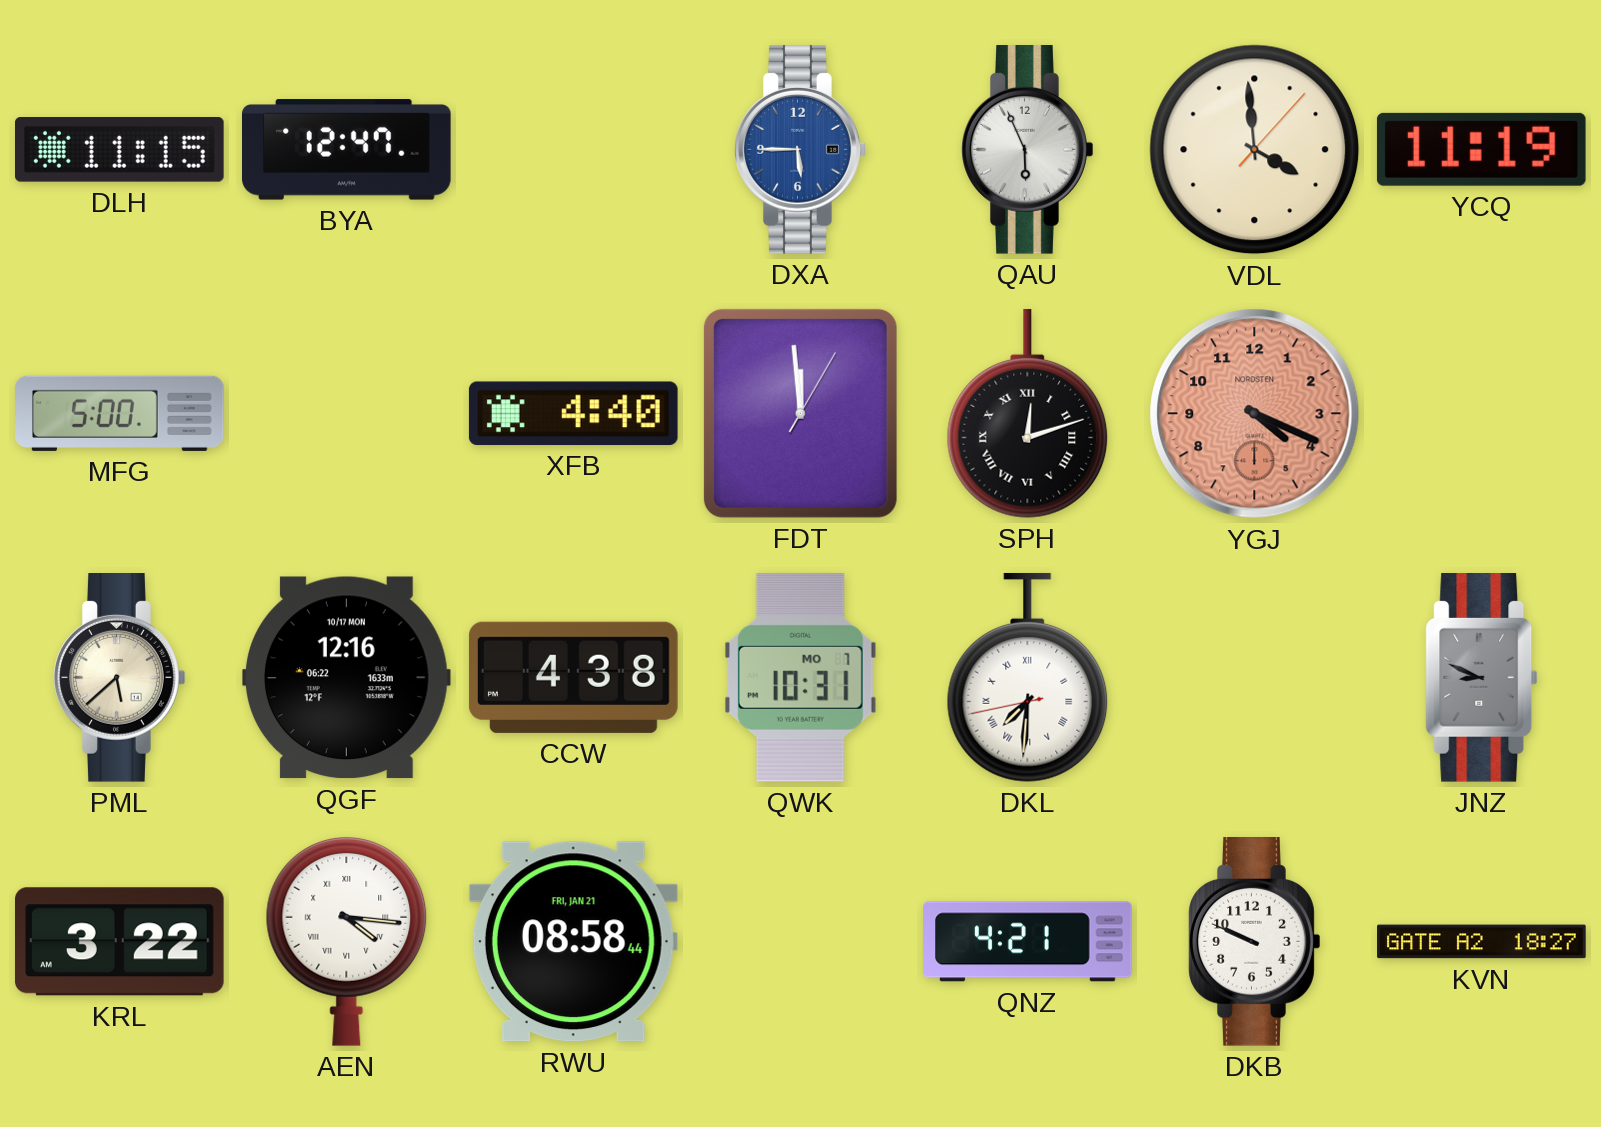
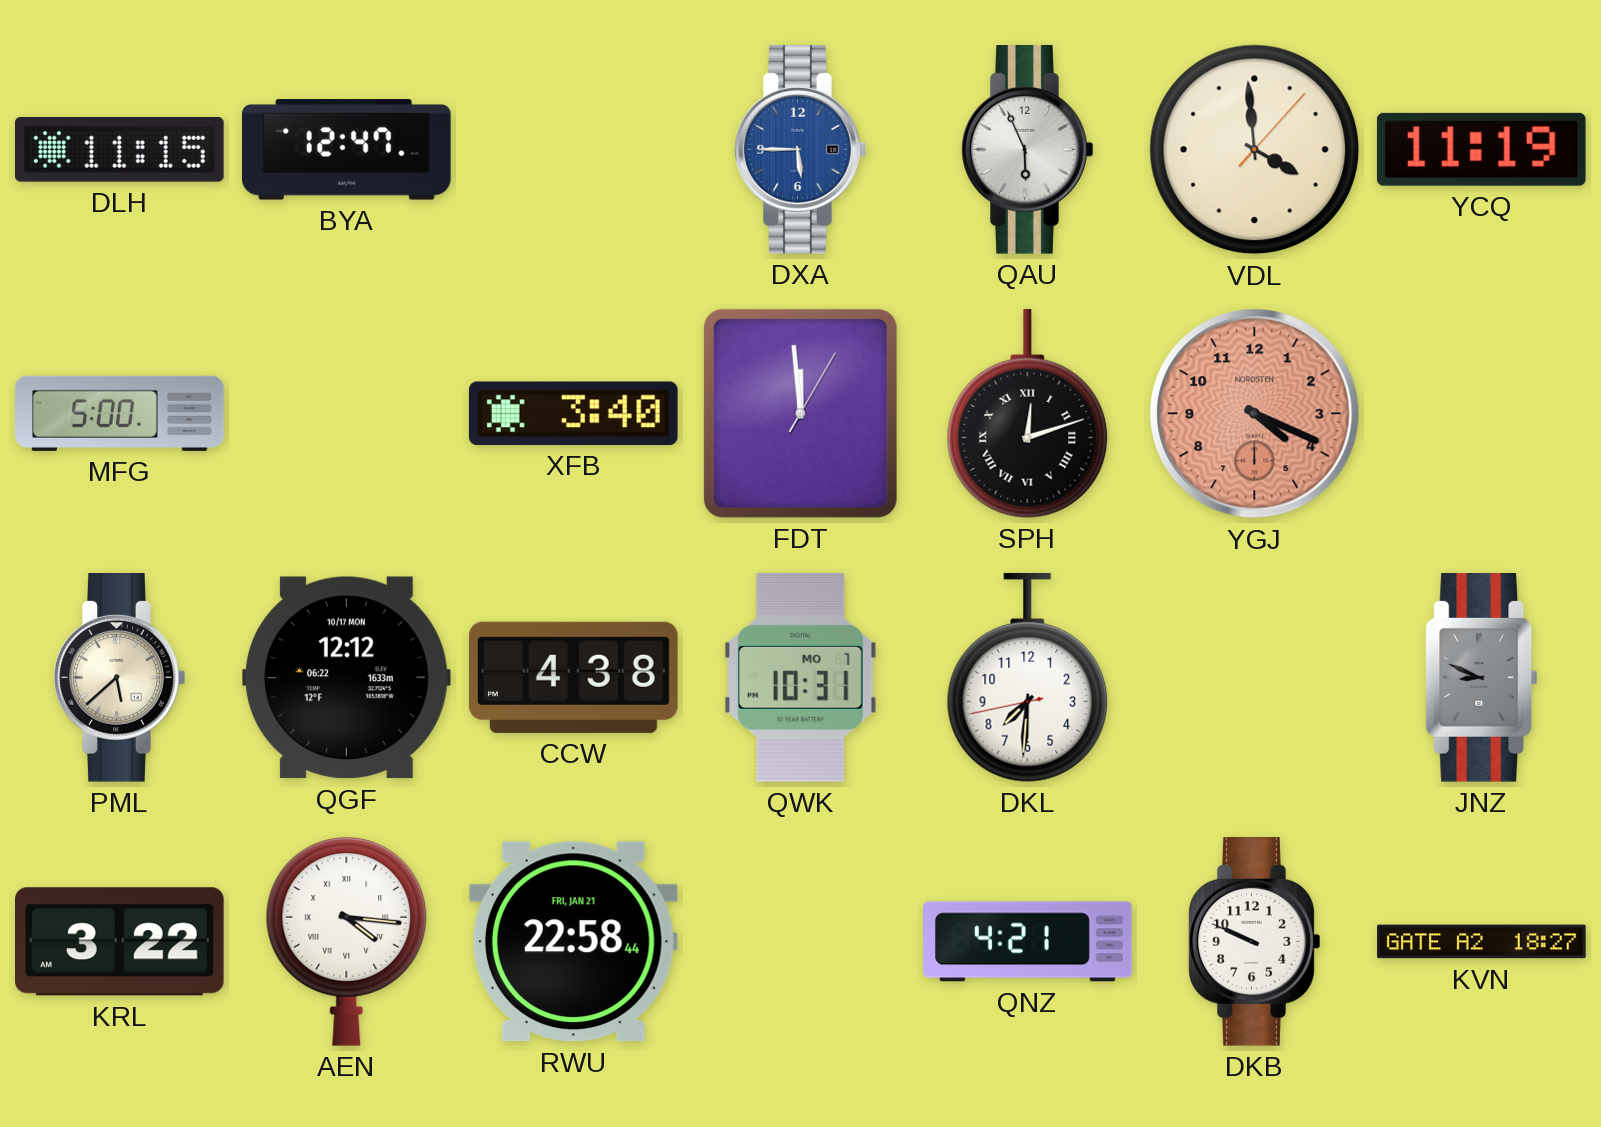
XFB: 4:40 -> 3:40
QGF: 12:16 -> 12:12
DKL numerals: Roman -> Arabic
RWU: 08:58 -> 22:58
